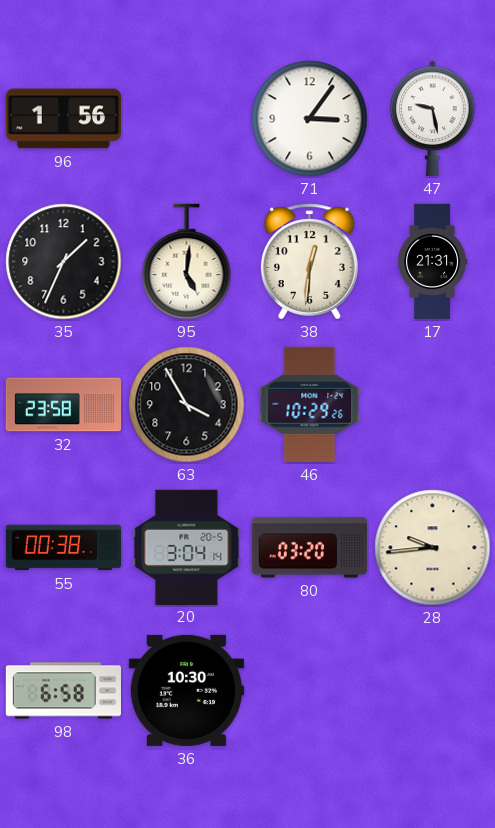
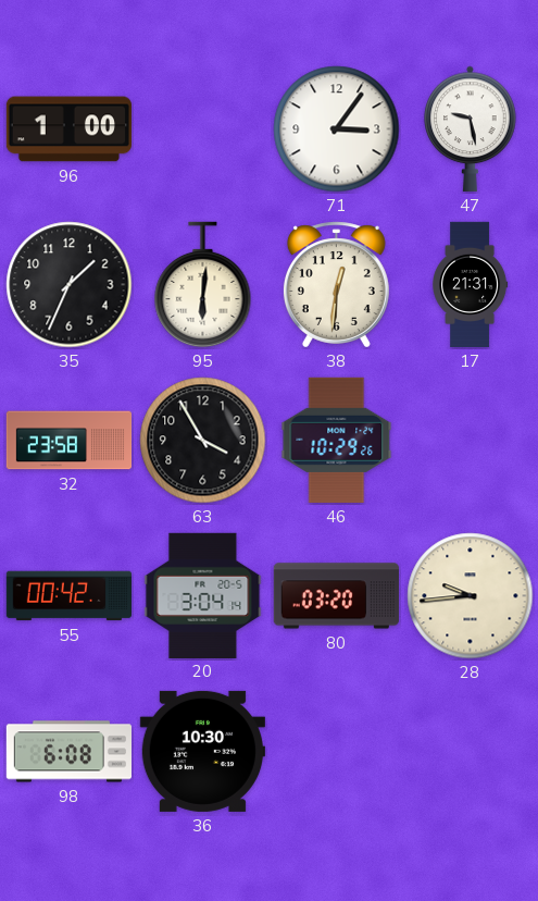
96: 1:56 -> 1:00
95: 5:01 -> 6:01
55: 00:38 -> 00:42
98: 6:58 -> 6:08
